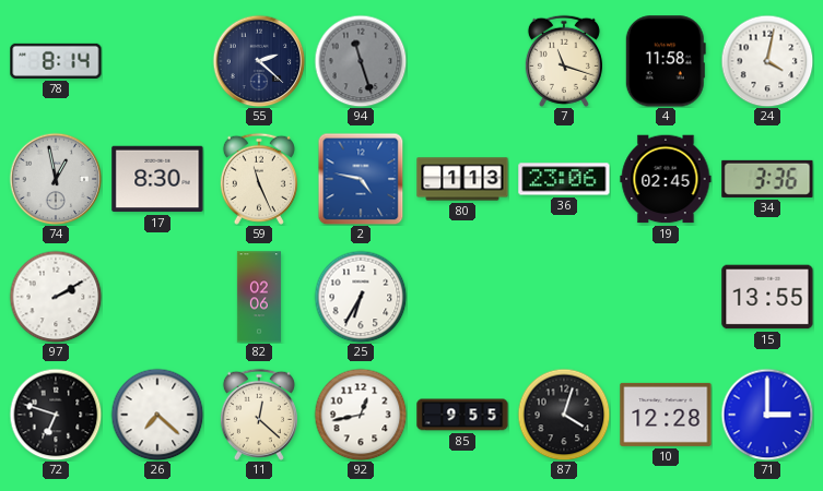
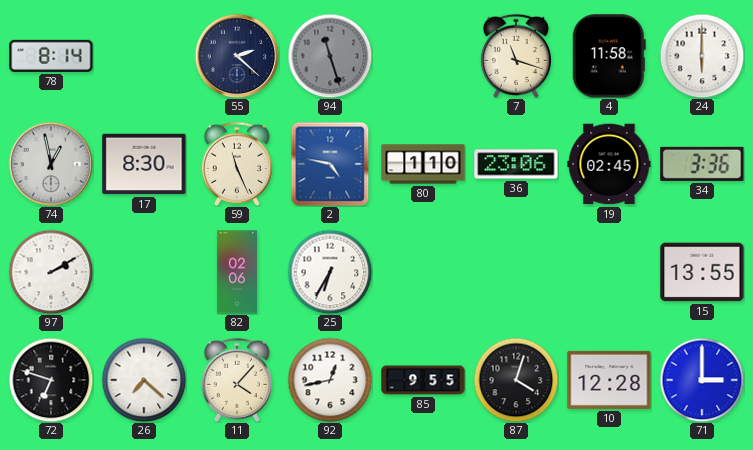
24: 4:02 -> 6:00
80: 1:13 -> 1:10
11: 12:22 -> 4:07
